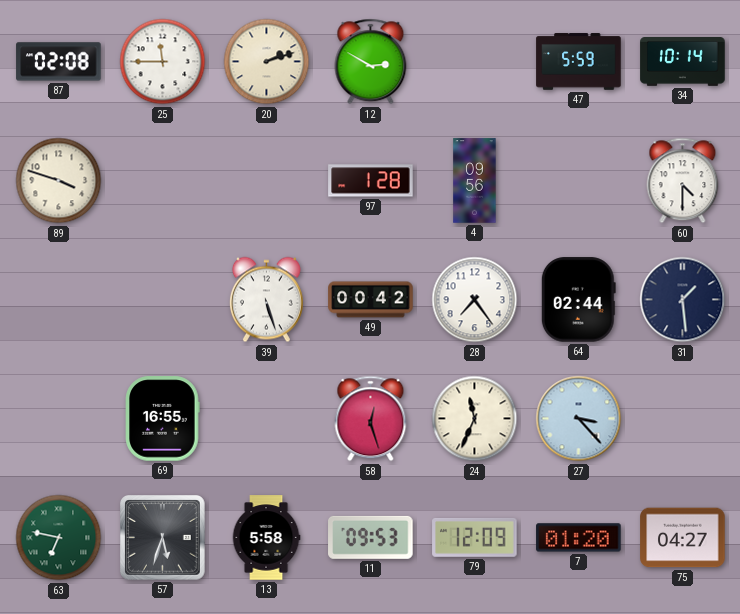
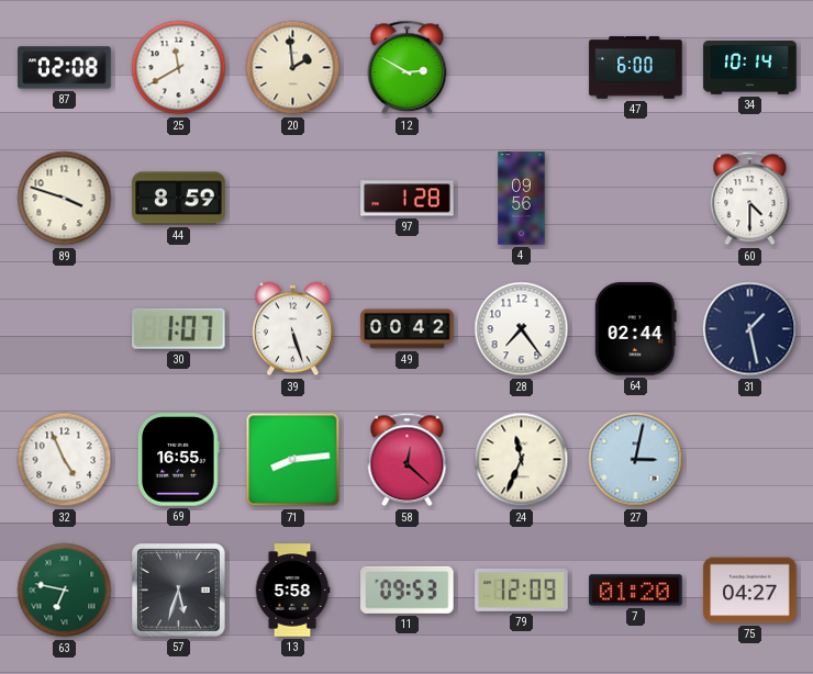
25: 11:45 -> 11:40
20: 2:12 -> 1:59
47: 5:59 -> 6:00
44: none -> 8:59
30: none -> 1:07
31: 1:29 -> 1:28
32: none -> 4:56
71: none -> 8:14
58: 12:27 -> 12:22
27: 3:23 -> 3:02
